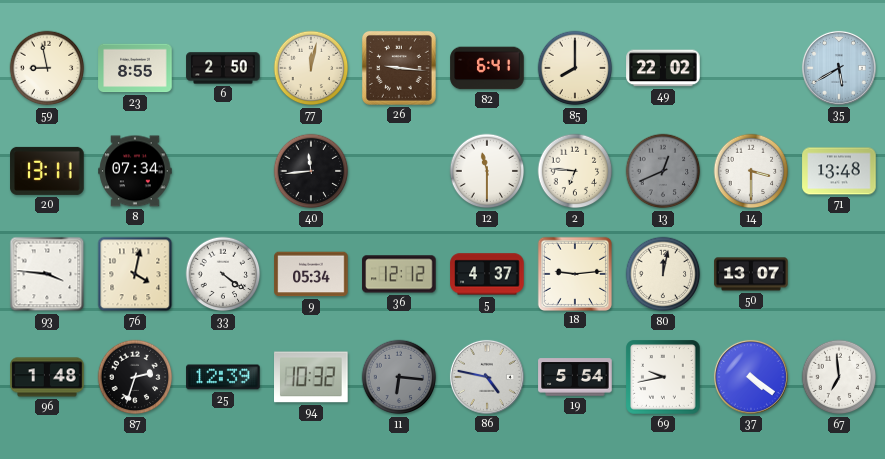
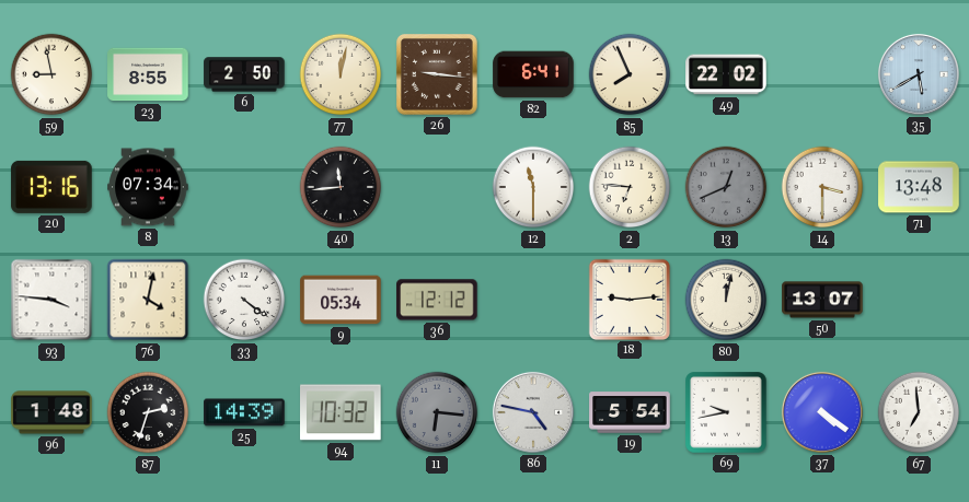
85: 8:00 -> 7:56
20: 13:11 -> 13:16
5: 4:37 -> none
25: 12:39 -> 14:39
